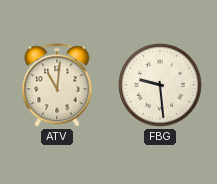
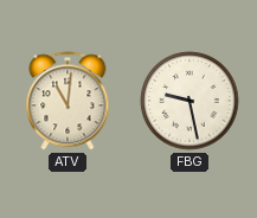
FBG: 9:29 -> 9:28
